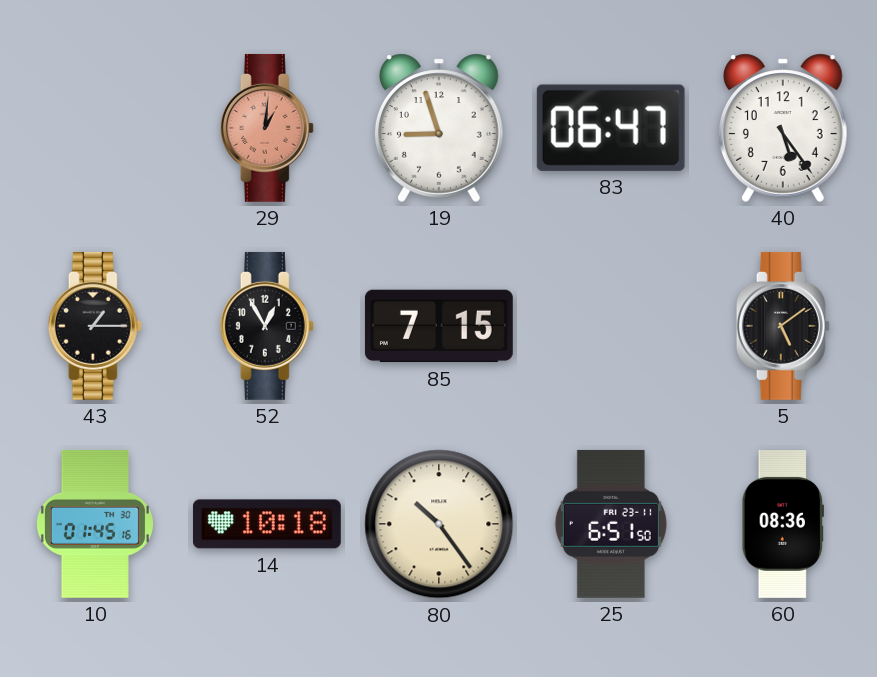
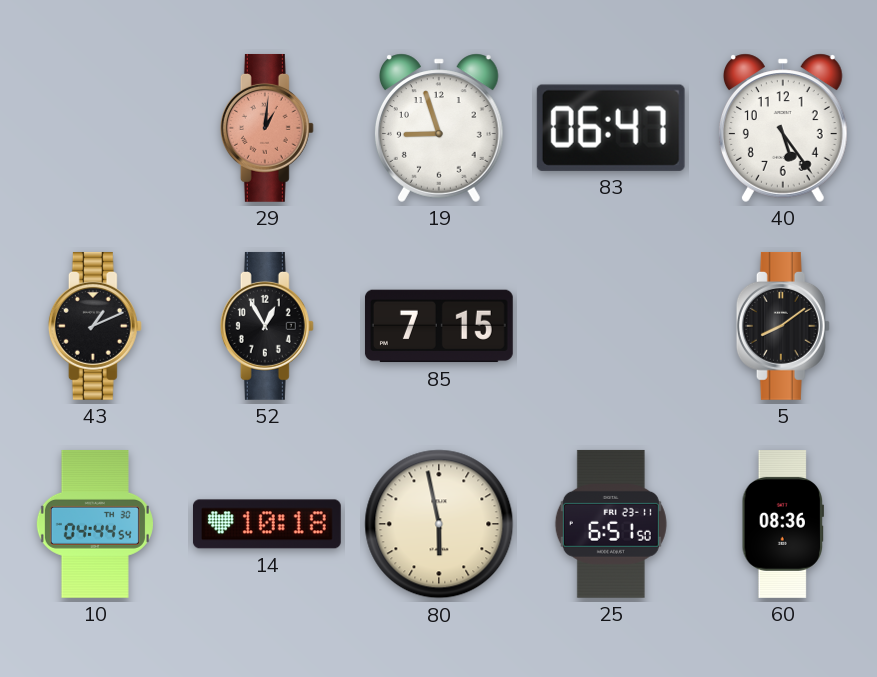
43: 1:15 -> 1:11
5: 5:09 -> 8:09
10: 01:45 -> 04:44
80: 10:24 -> 5:58
